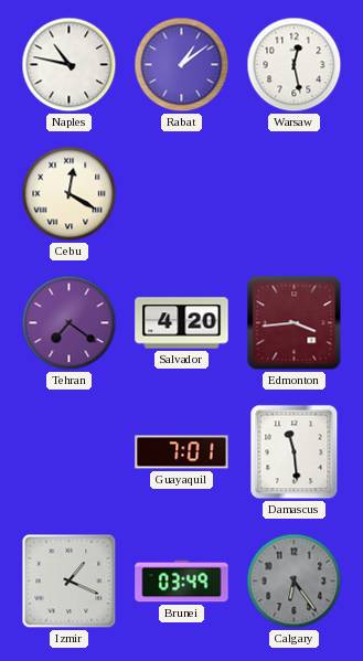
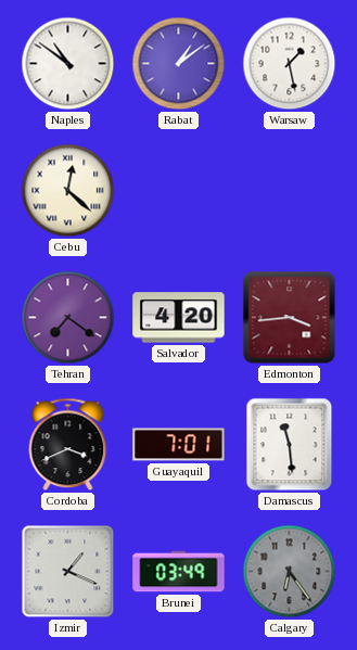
Naples: 10:47 -> 10:51
Warsaw: 12:28 -> 1:28
Cebu: 12:20 -> 12:22
Cordoba: none -> 3:41
